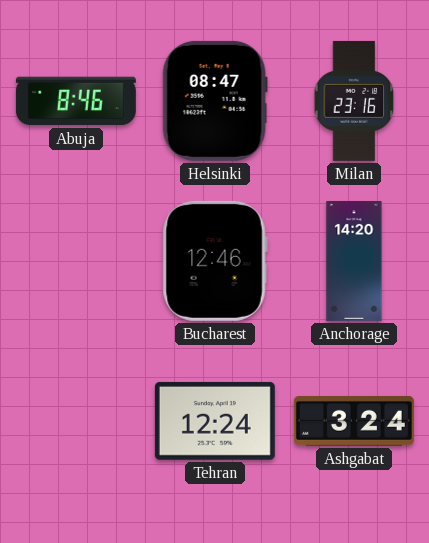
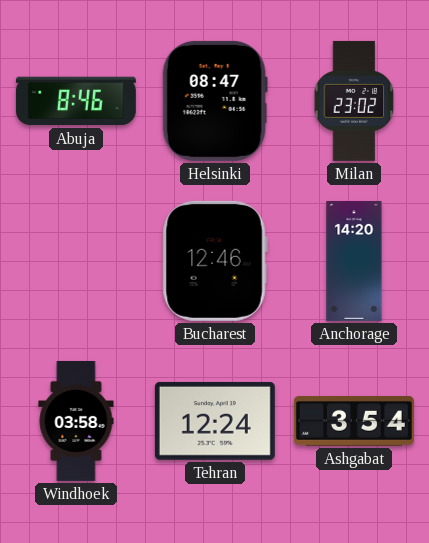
Milan: 23:16 -> 23:02
Windhoek: none -> 03:58
Ashgabat: 3:24 -> 3:54
